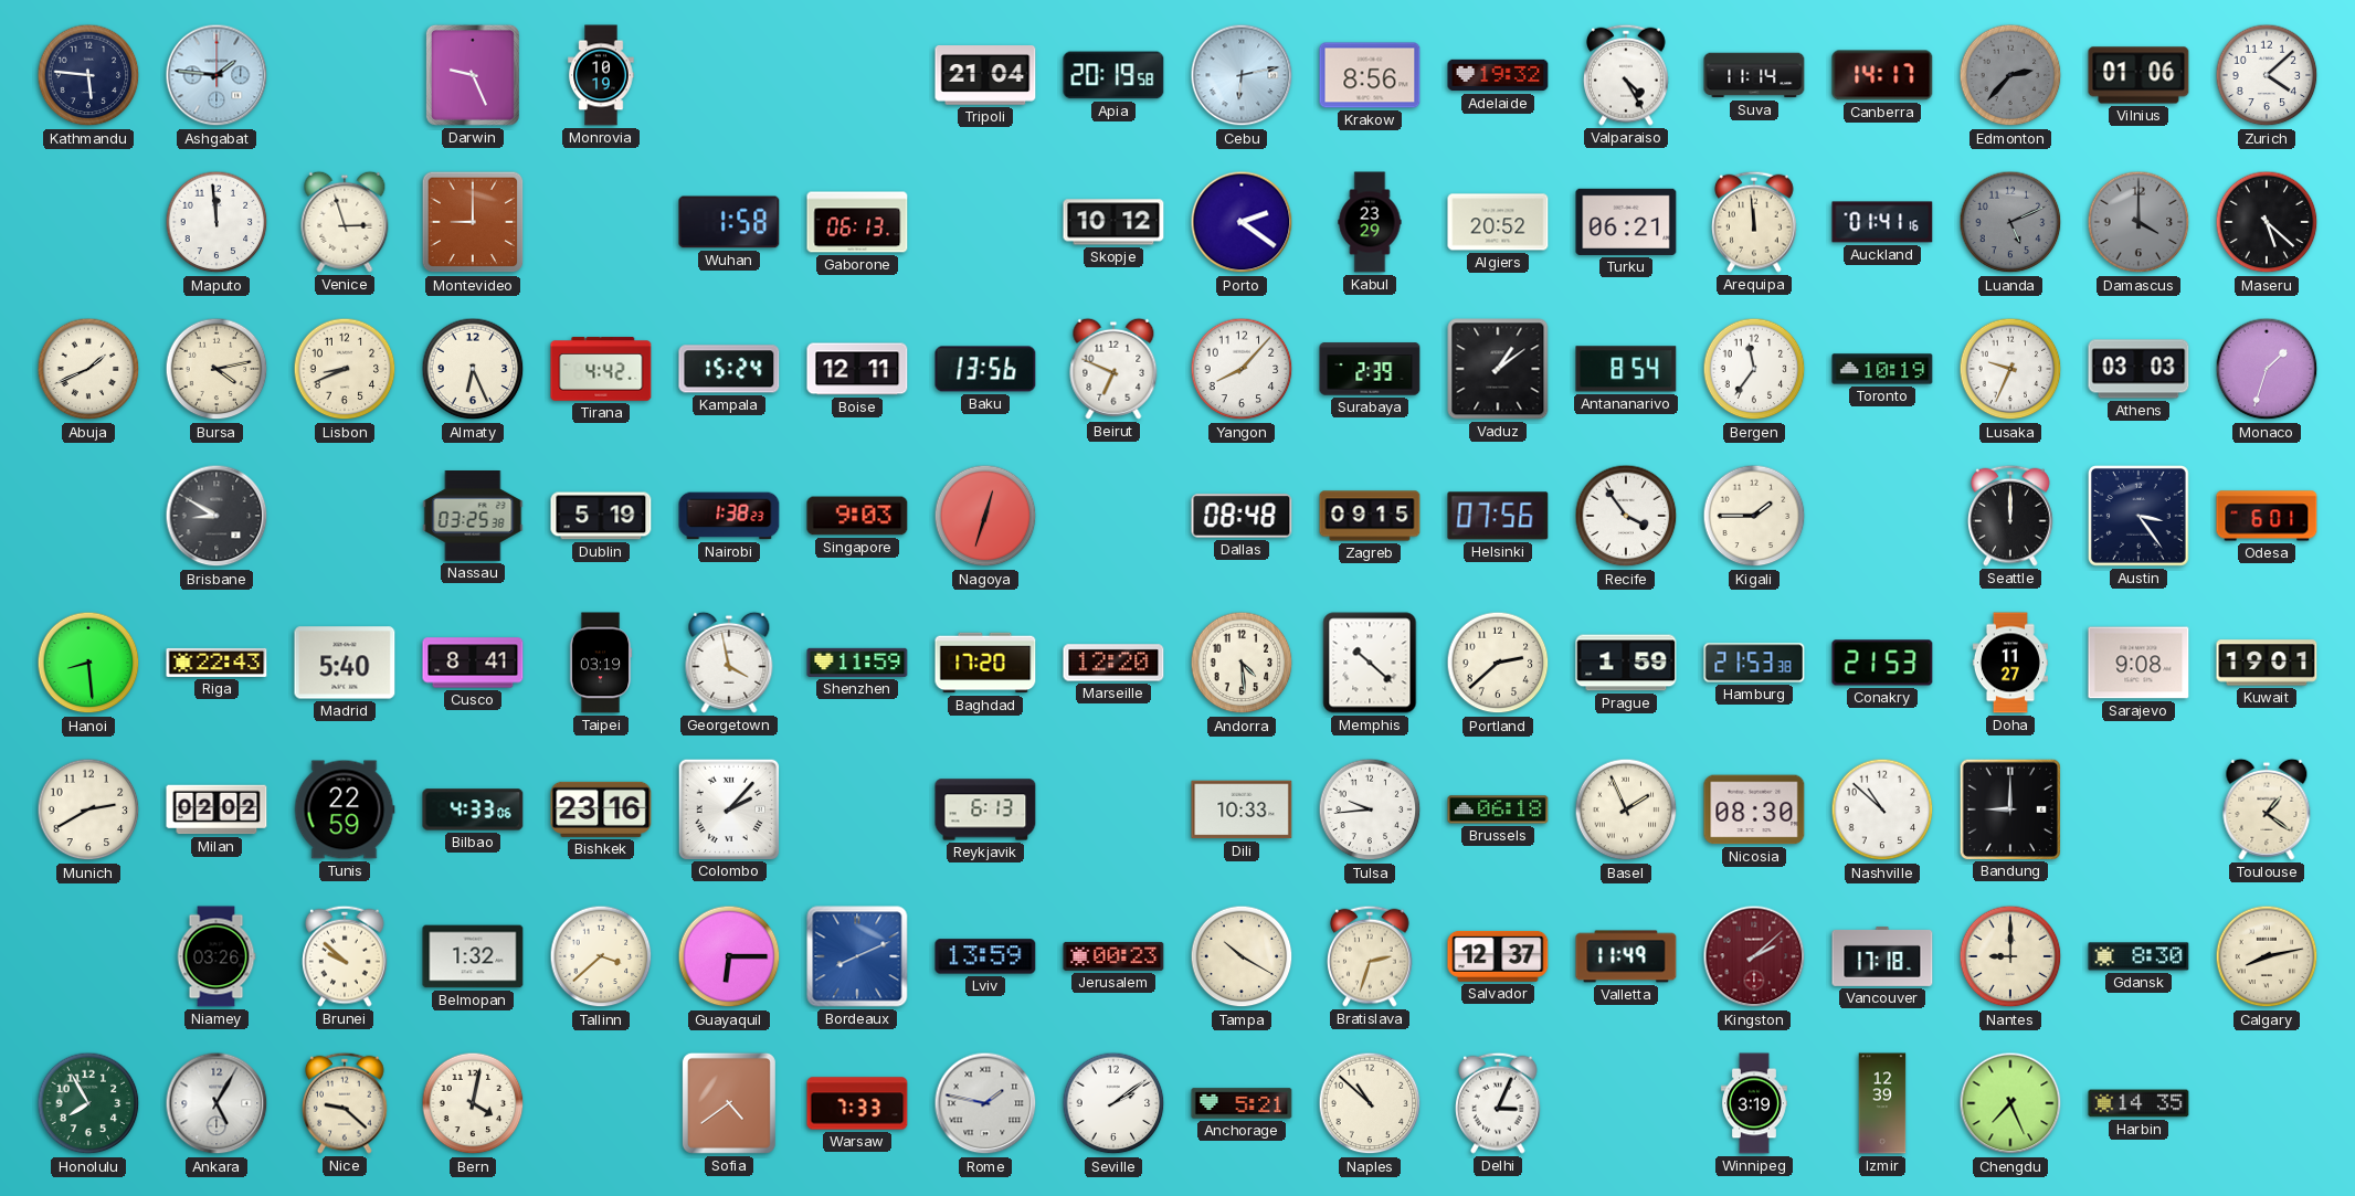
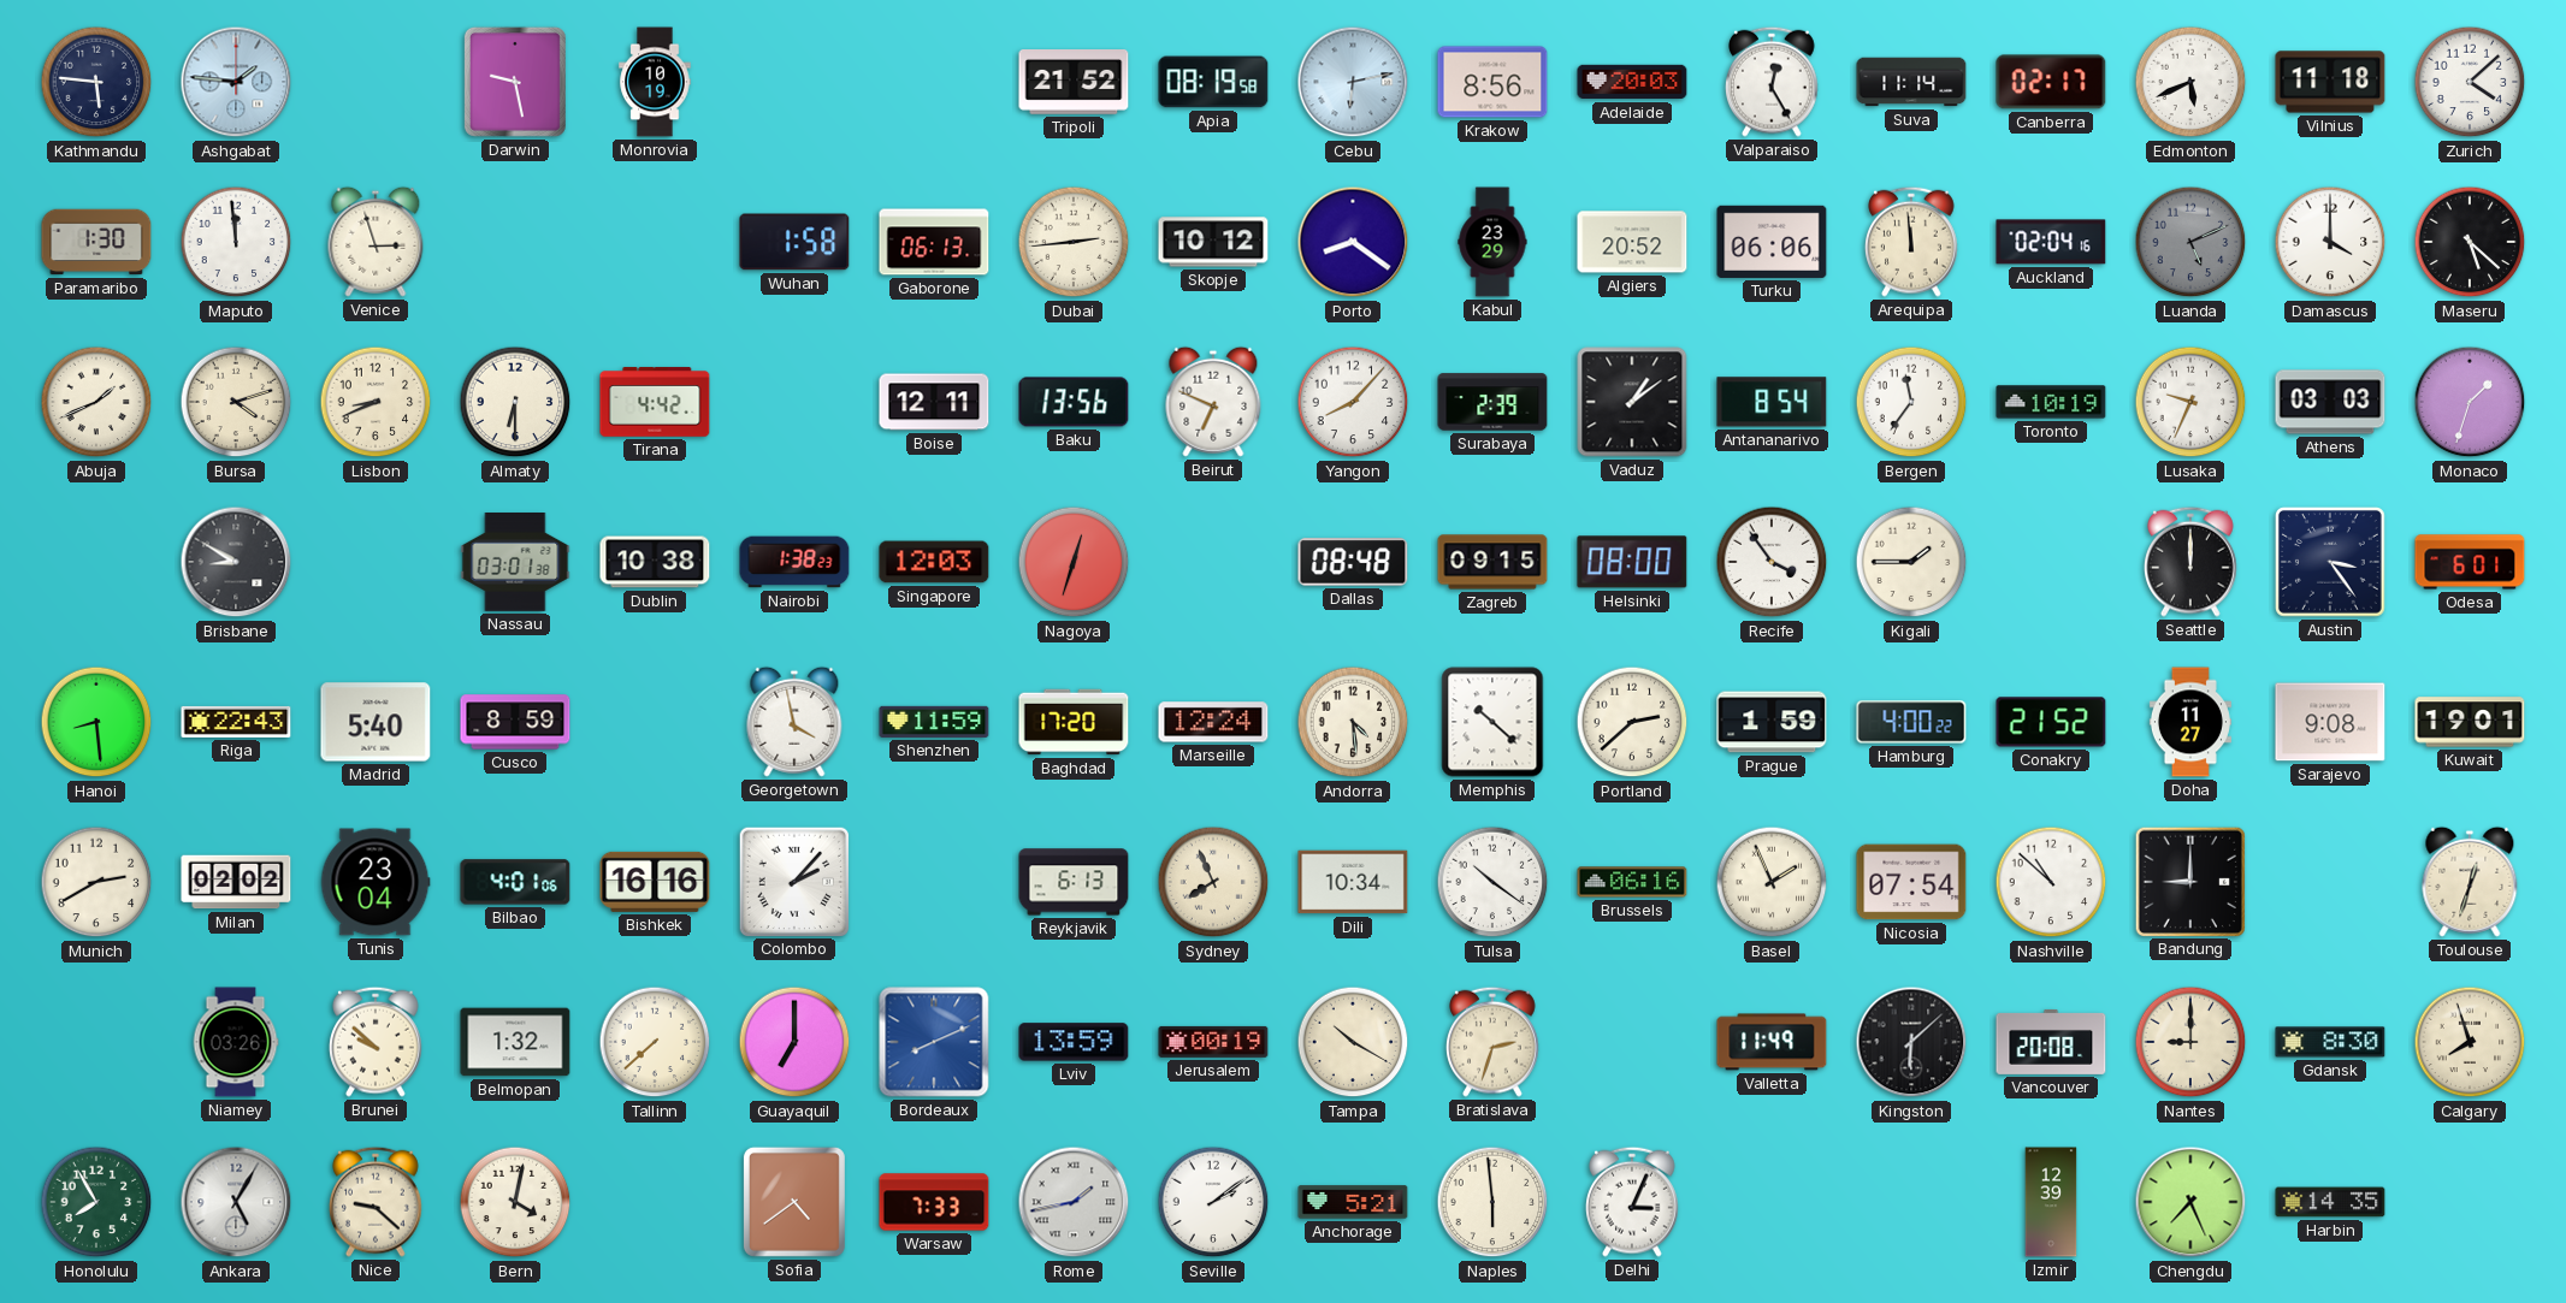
Darwin: 9:26 -> 9:28
Tripoli: 21:04 -> 21:52
Apia: 20:19 -> 08:19
Adelaide: 19:32 -> 20:03
Valparaiso: 4:25 -> 12:25
Canberra: 14:17 -> 02:17
Edmonton: 2:37 -> 5:41
Edmonton dial: grey -> white
Vilnius: 01:06 -> 11:18
Paramaribo: none -> 1:30
Montevideo: 9:00 -> none
Dubai: none -> 2:44
Porto: 2:21 -> 8:21
Turku: 06:21 -> 06:06
Auckland: 01:41 -> 02:04
Damascus dial: grey -> white
Bursa: 4:13 -> 4:12
Almaty: 6:26 -> 6:30
Kampala: 15:24 -> none
Nassau: 03:25 -> 03:01
Dublin: 5:19 -> 10:38
Singapore: 9:03 -> 12:03
Helsinki: 07:56 -> 08:00
Cusco: 8:41 -> 8:59
Taipei: 03:19 -> none
Marseille: 12:20 -> 12:24
Hamburg: 21:53 -> 4:00
Conakry: 21:53 -> 21:52
Tunis: 22:59 -> 23:04
Bilbao: 4:33 -> 4:01
Bishkek: 23:16 -> 16:16
Sydney: none -> 7:56
Dili: 10:33 -> 10:34
Tulsa: 9:44 -> 10:21
Brussels: 06:18 -> 06:16
Nicosia: 08:30 -> 07:54
Toulouse: 1:21 -> 12:33
Tallinn: 3:38 -> 7:38
Guayaquil: 6:15 -> 7:00
Jerusalem: 00:23 -> 00:19
Salvador: 12:37 -> none
Kingston: 2:08 -> 6:08
Kingston dial: burgundy -> black
Vancouver: 17:18 -> 20:08
Calgary: 8:13 -> 7:57
Rome: 1:47 -> 1:43
Naples: 10:52 -> 5:59
Winnipeg: 3:19 -> none
